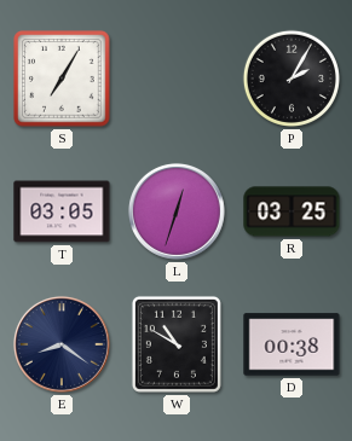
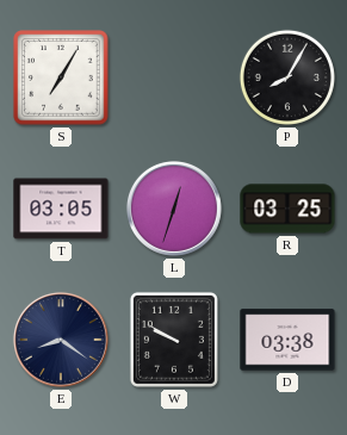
P: 2:05 -> 8:05
W: 10:50 -> 9:50
D: 00:38 -> 03:38
